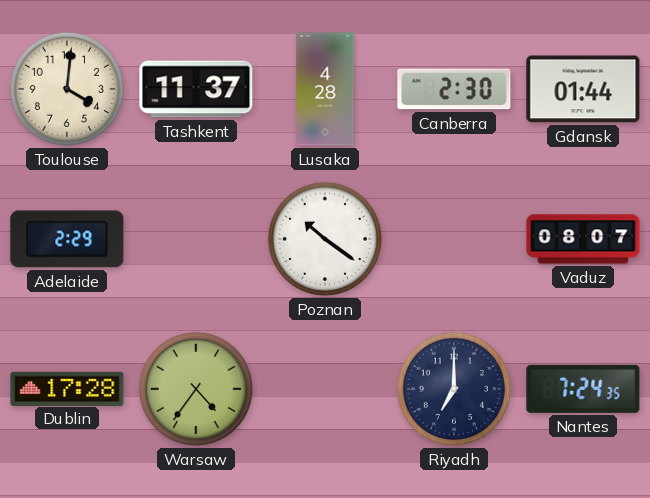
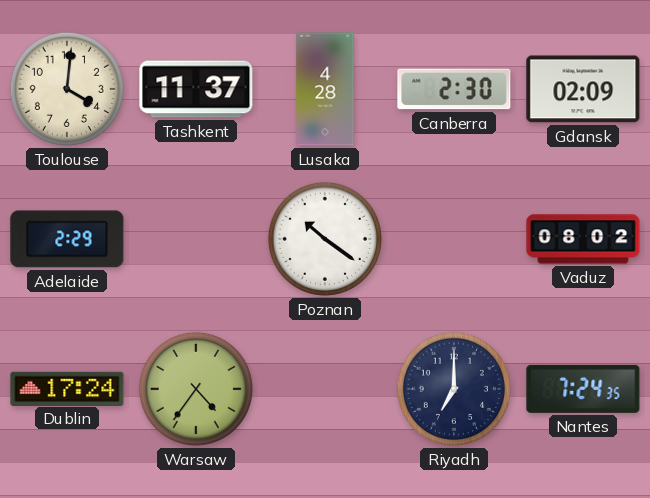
Gdansk: 01:44 -> 02:09
Vaduz: 08:07 -> 08:02
Dublin: 17:28 -> 17:24
